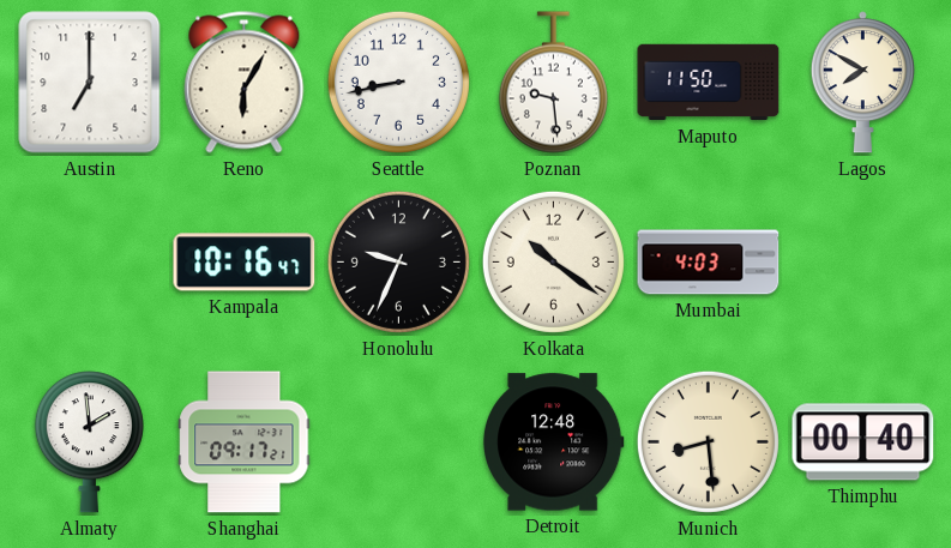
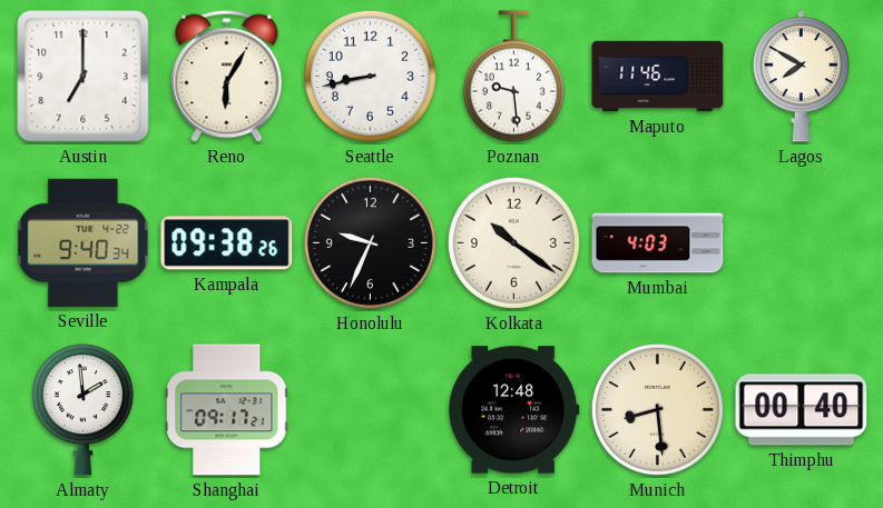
Maputo: 11:50 -> 11:46
Seville: none -> 9:40
Kampala: 10:16 -> 09:38
